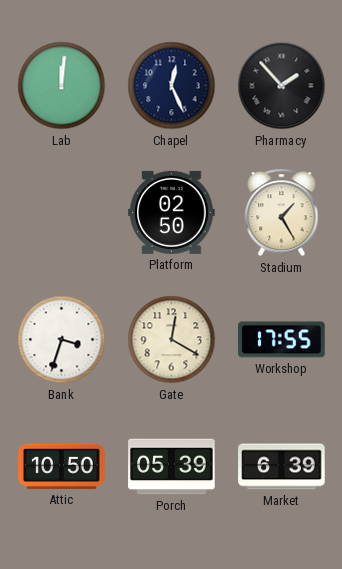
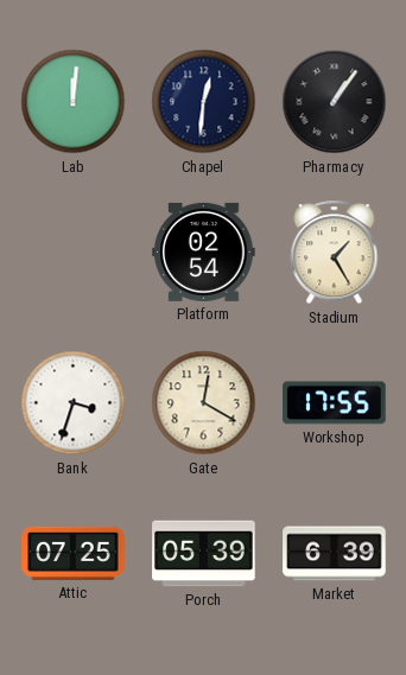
Chapel: 12:26 -> 12:31
Pharmacy: 1:53 -> 1:06
Platform: 02:50 -> 02:54
Attic: 10:50 -> 07:25
